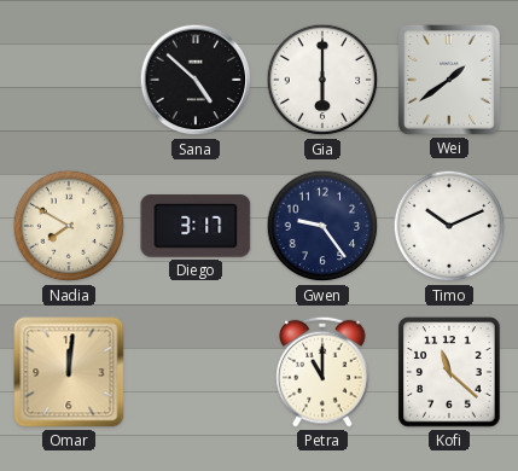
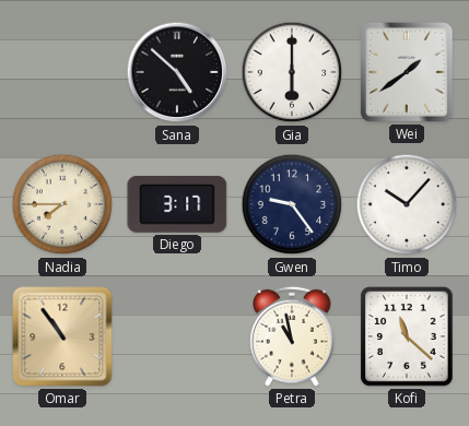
Nadia: 7:50 -> 7:45
Timo: 10:11 -> 10:07
Omar: 12:01 -> 10:54
Petra: 11:00 -> 10:58
